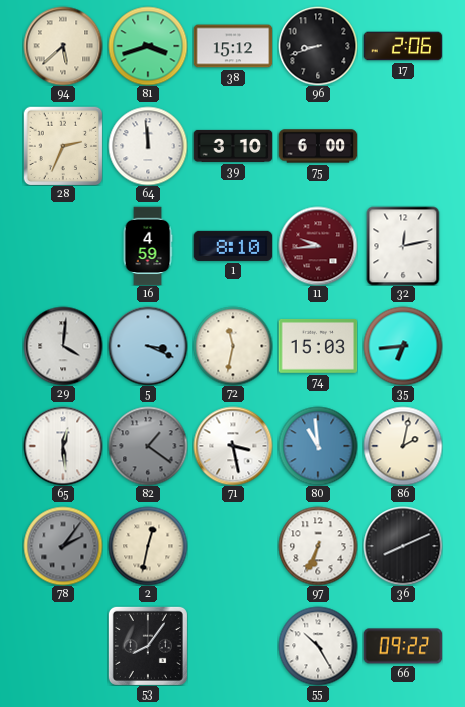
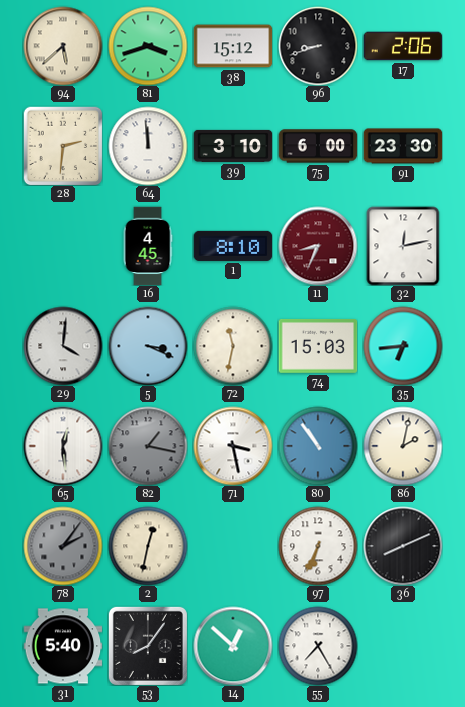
28: 2:34 -> 2:31
91: none -> 23:30
16: 4:59 -> 4:45
11: 9:44 -> 8:34
82: 1:21 -> 1:17
80: 10:59 -> 10:54
31: none -> 5:40
14: none -> 12:52
55: 10:25 -> 7:25
66: 09:22 -> none
